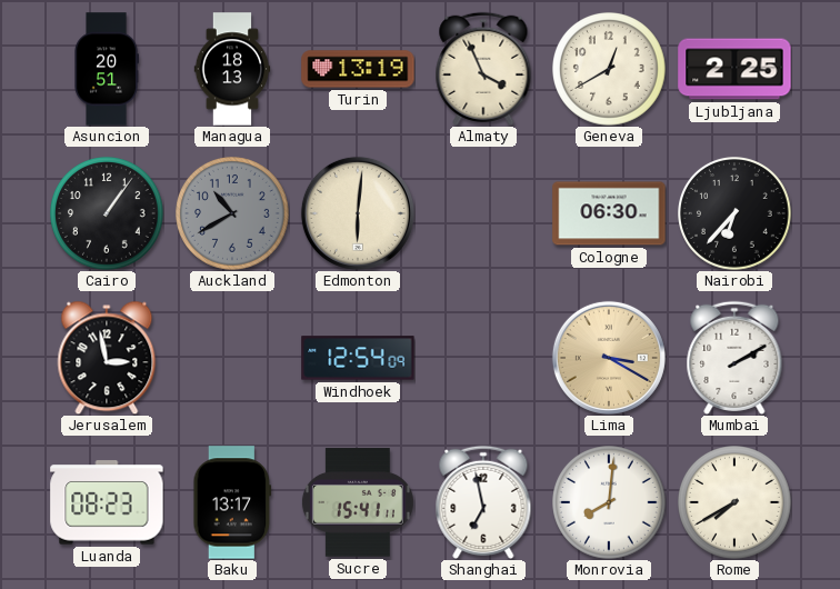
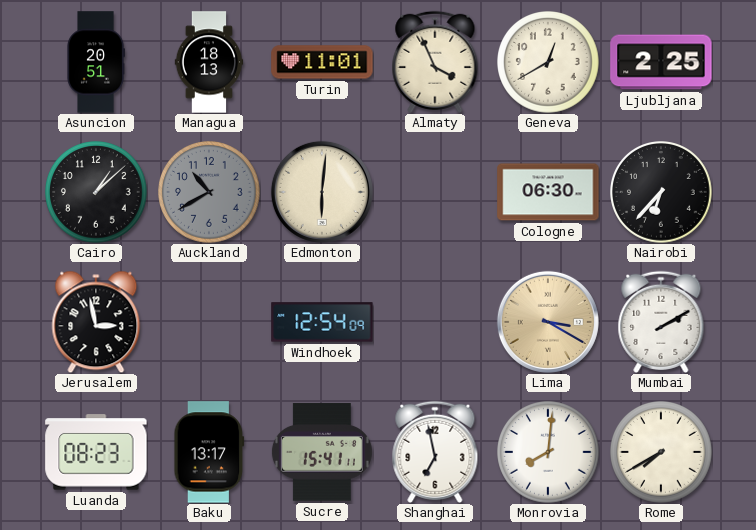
Turin: 13:19 -> 11:01
Cairo: 1:06 -> 1:08
